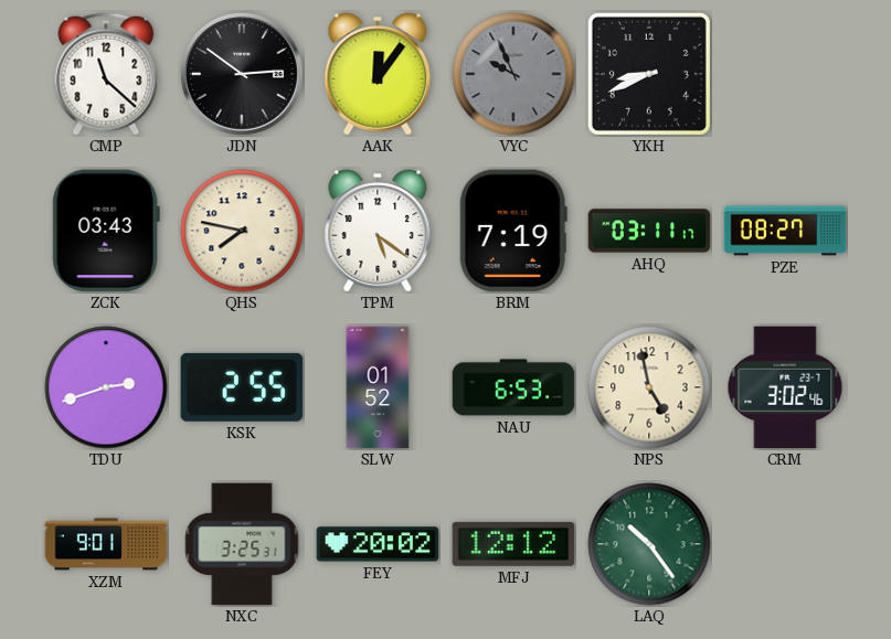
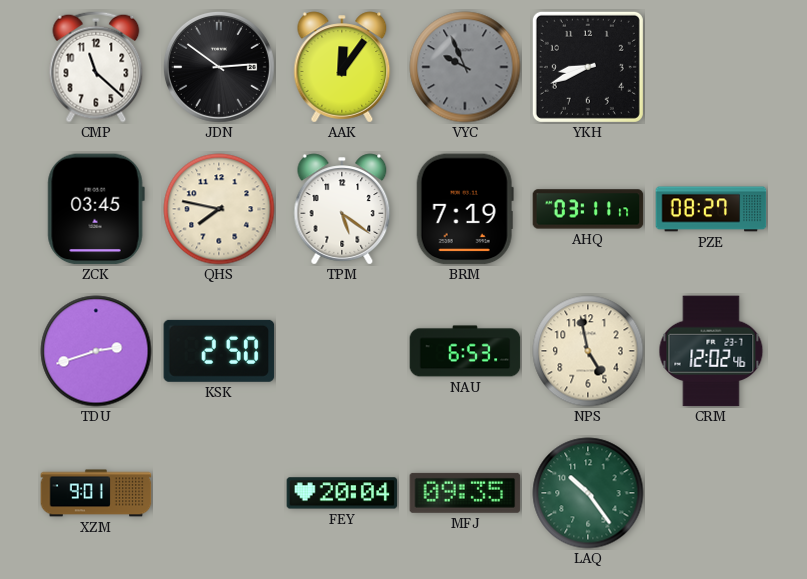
ZCK: 03:43 -> 03:45
KSK: 2:55 -> 2:50
SLW: 01:52 -> none
CRM: 3:02 -> 12:02
NXC: 3:25 -> none
FEY: 20:02 -> 20:04
MFJ: 12:12 -> 09:35
